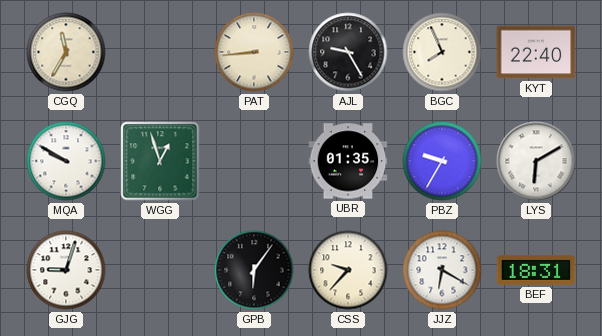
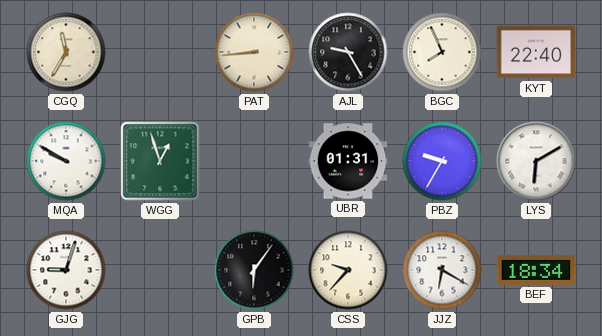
UBR: 01:35 -> 01:31
BEF: 18:31 -> 18:34
